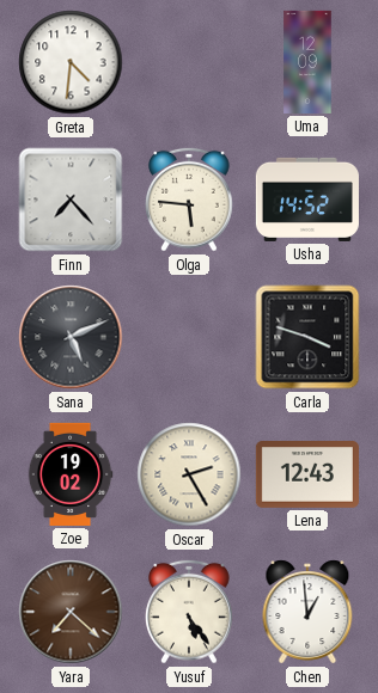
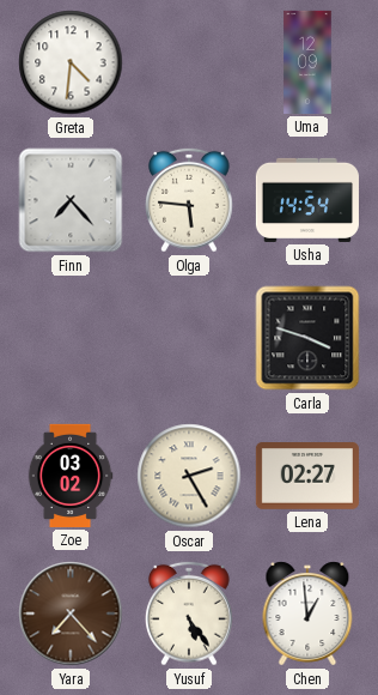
Usha: 14:52 -> 14:54
Sana: 5:11 -> none
Zoe: 19:02 -> 03:02
Lena: 12:43 -> 02:27
Yara: 7:22 -> 7:23
